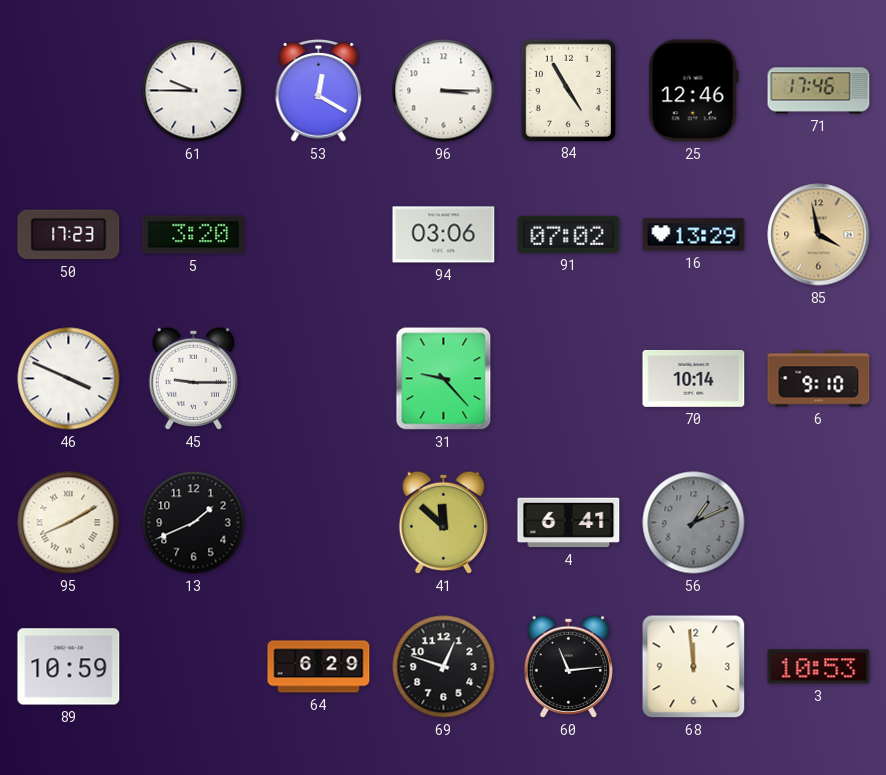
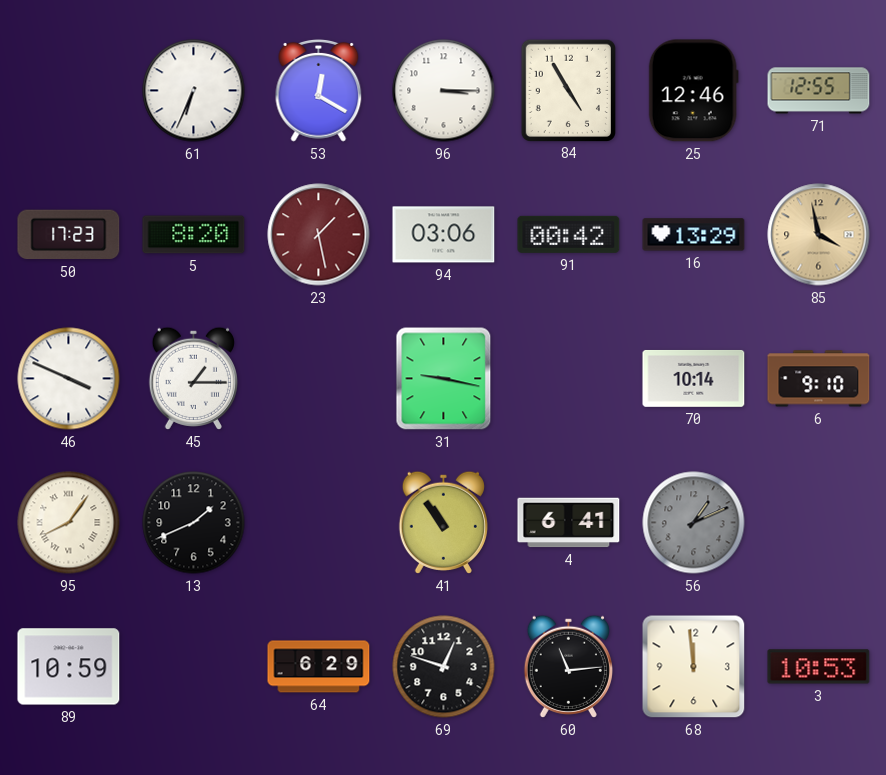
61: 9:45 -> 6:34
71: 17:46 -> 12:55
5: 3:20 -> 8:20
23: none -> 1:28
91: 07:02 -> 00:42
45: 9:15 -> 1:15
31: 9:23 -> 9:17
95: 8:10 -> 8:06
41: 11:52 -> 10:54
